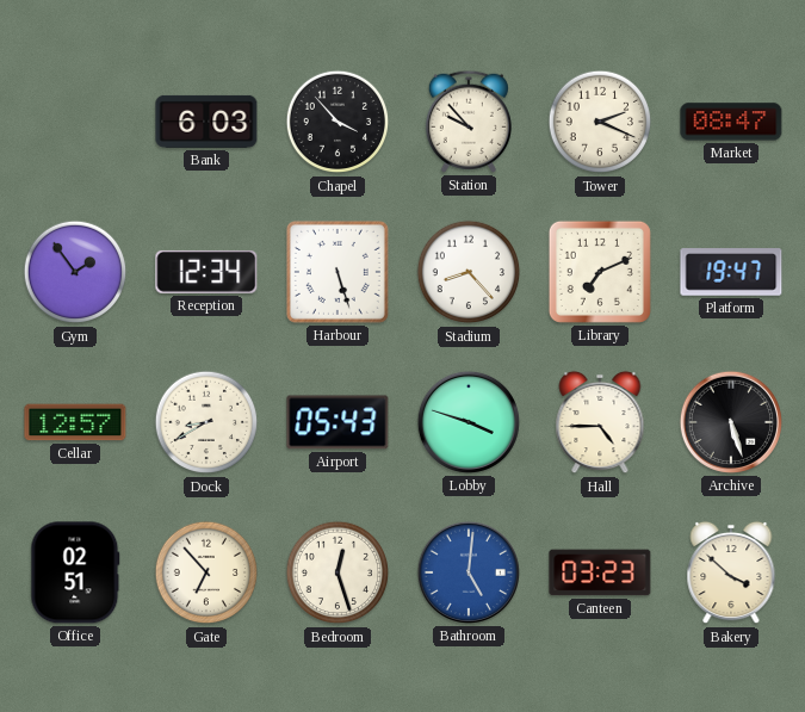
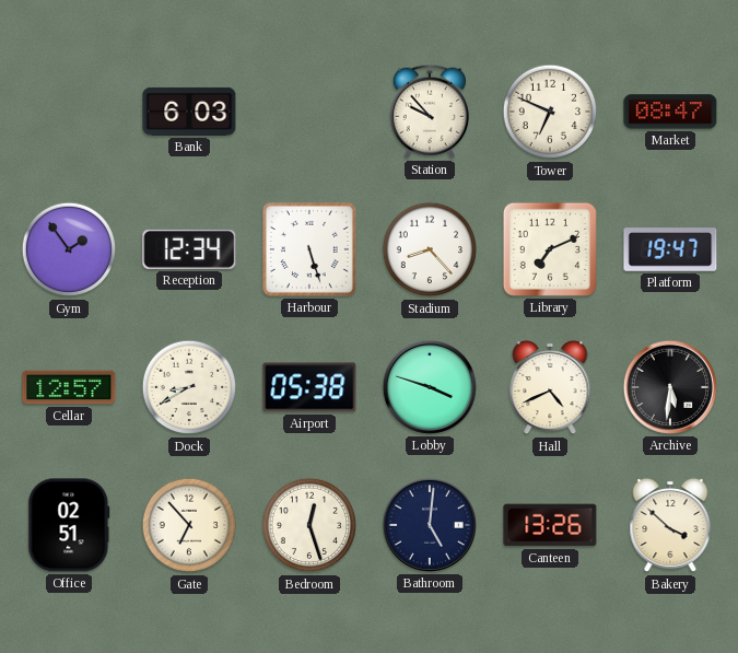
Chapel: 3:53 -> none
Tower: 2:19 -> 6:49
Airport: 05:43 -> 05:38
Hall: 4:45 -> 4:41
Archive: 5:27 -> 5:31
Bathroom dial: blue -> navy
Canteen: 03:23 -> 13:26
